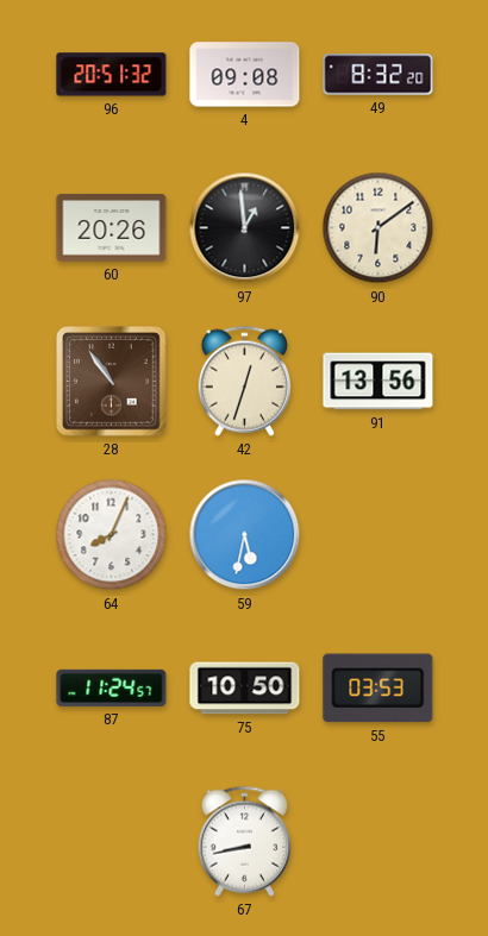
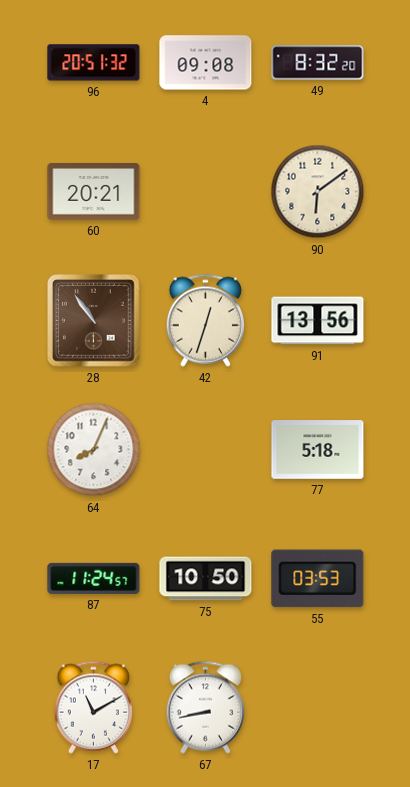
60: 20:26 -> 20:21
97: 12:59 -> none
59: 5:32 -> none
77: none -> 5:18
17: none -> 11:10
